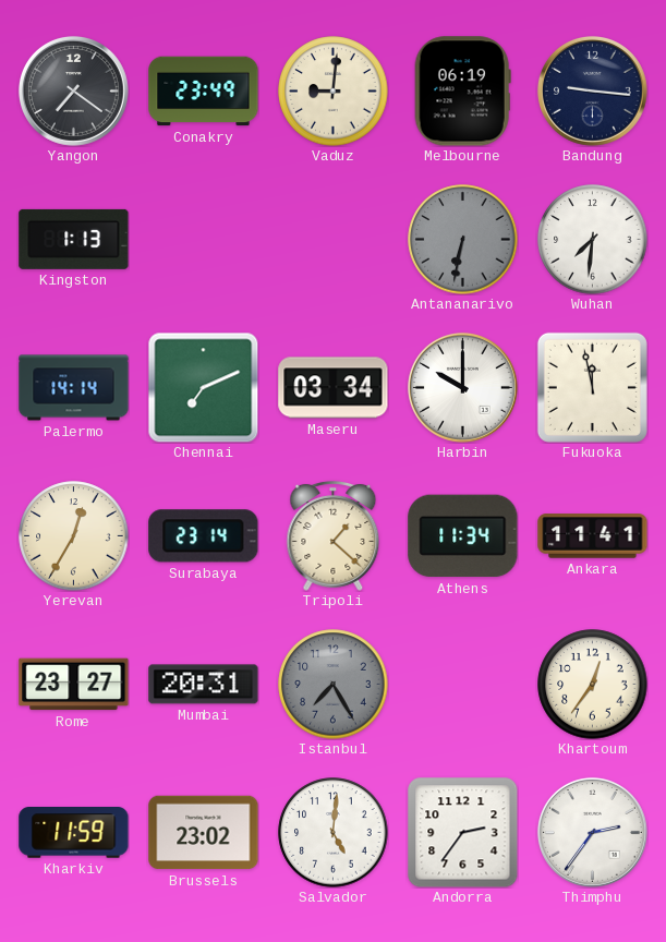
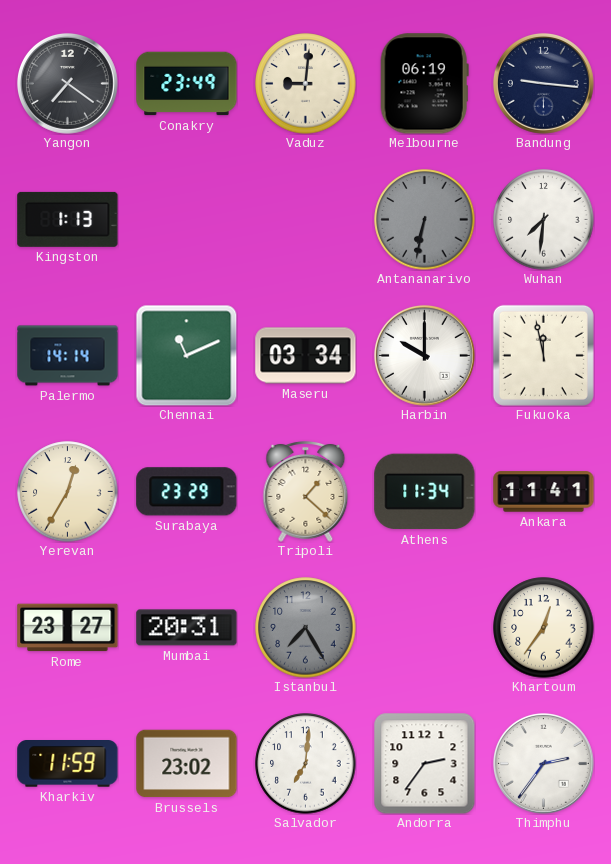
Chennai: 7:11 -> 11:11
Surabaya: 23:14 -> 23:29
Salvador: 5:01 -> 7:01
